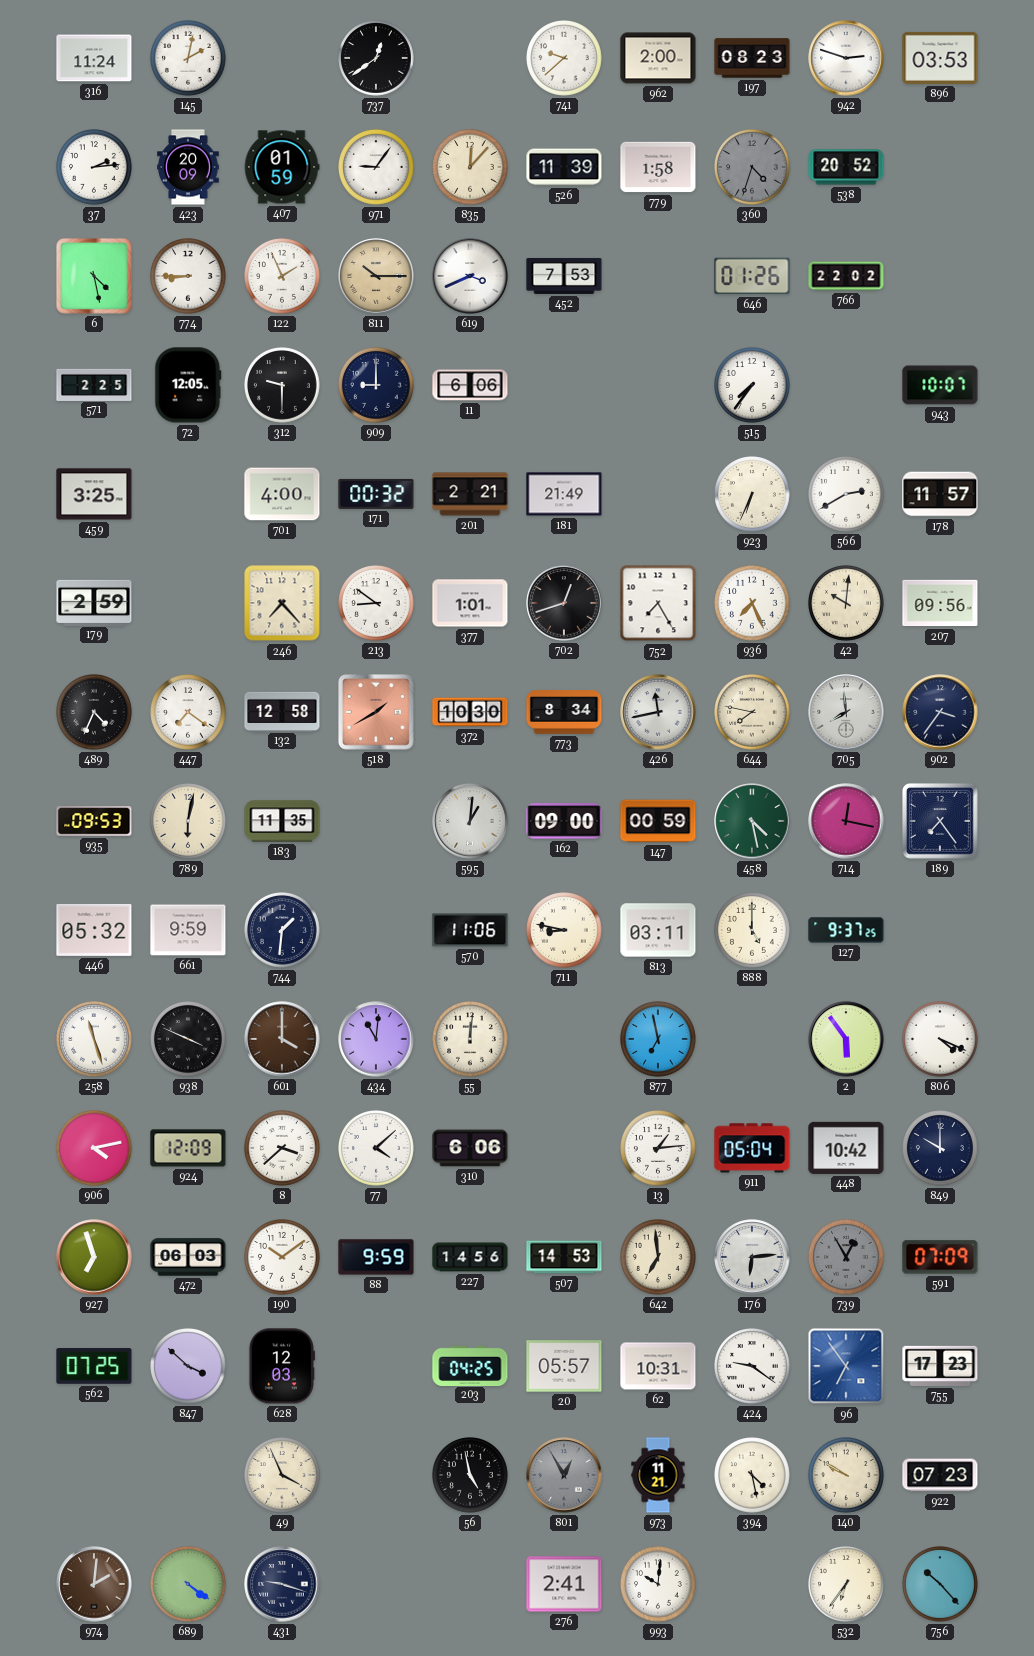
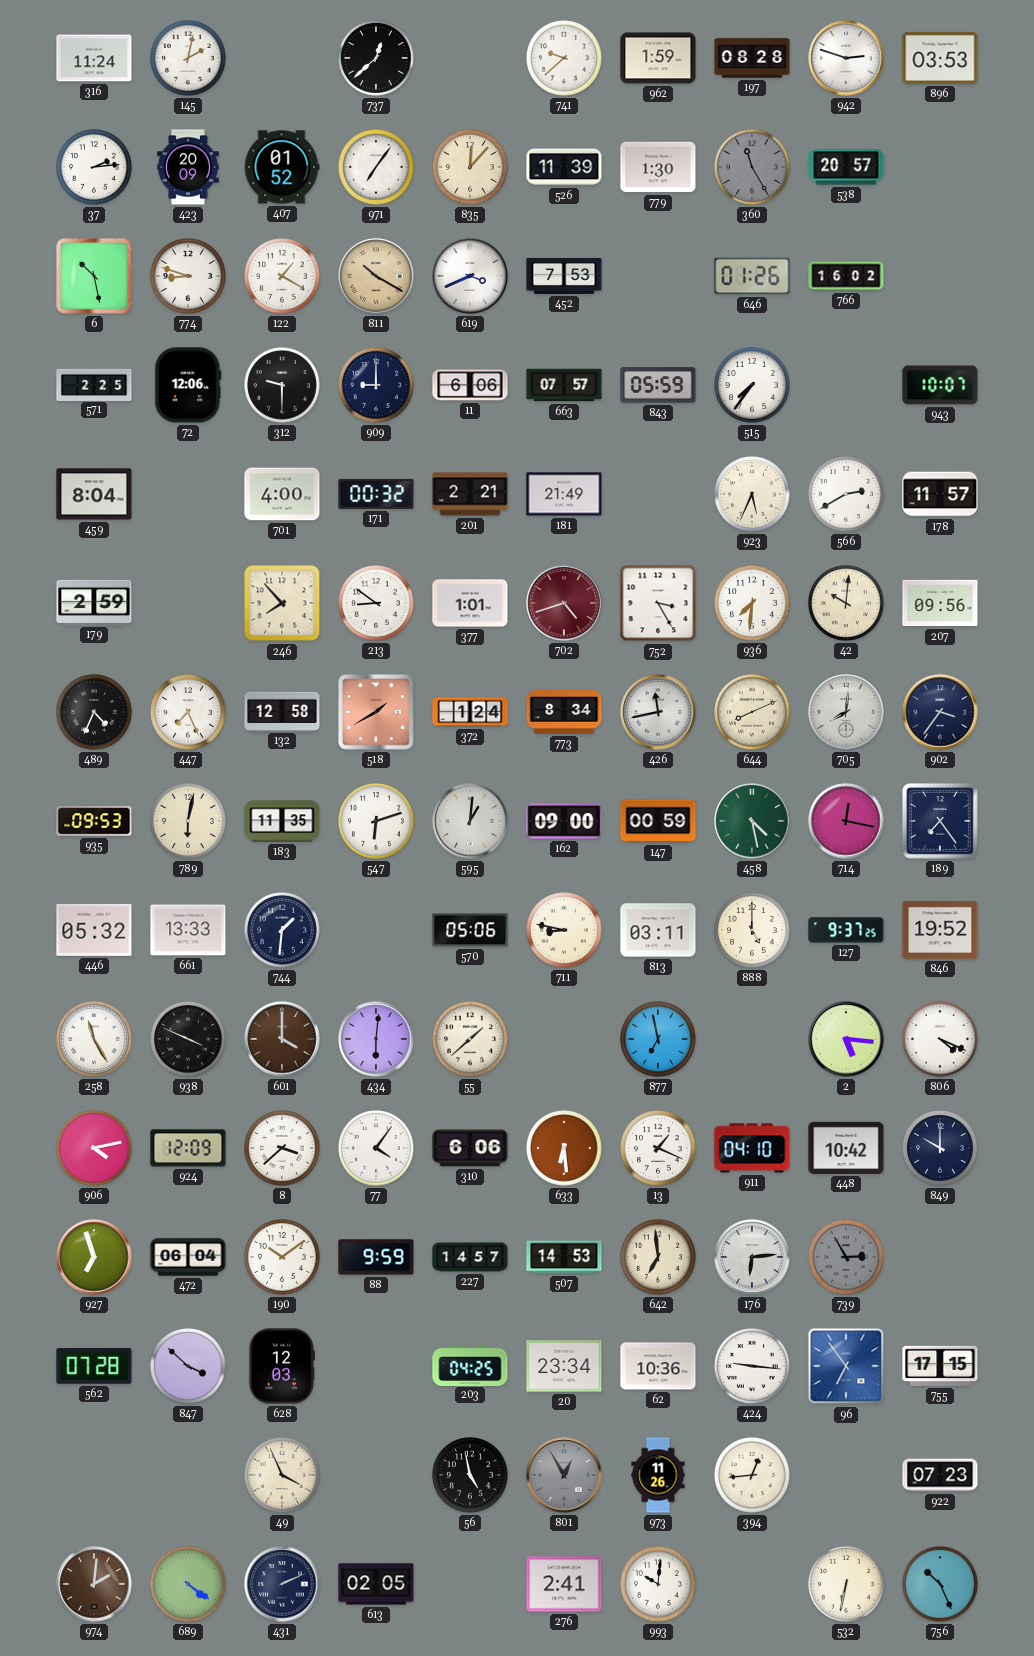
737: 12:39 -> 12:38
962: 2:00 -> 1:59
197: 08:23 -> 08:28
407: 01:59 -> 01:52
971: 9:06 -> 7:06
779: 1:58 -> 1:30
360: 4:33 -> 11:25
538: 20:52 -> 20:57
6: 4:28 -> 10:28
774: 8:45 -> 8:48
122: 1:56 -> 1:20
811: 10:15 -> 10:20
766: 22:02 -> 16:02
72: 12:05 -> 12:06
663: none -> 07:57
843: none -> 05:59
459: 3:25 -> 8:04
923: 6:34 -> 5:34
246: 7:23 -> 7:53
702: 12:42 -> 4:42
702 dial: black -> burgundy
752: 7:25 -> 3:25
936: 7:26 -> 7:31
447: 7:21 -> 7:26
372: 10:30 -> 1:24
644: 7:47 -> 8:11
705: 7:59 -> 8:01
547: none -> 6:12
661: 9:59 -> 13:33
570: 11:06 -> 05:06
846: none -> 19:52
258: 11:27 -> 11:25
434: 11:01 -> 6:01
55: 12:01 -> 1:38
2: 5:54 -> 5:16
77: 4:08 -> 4:06
633: none -> 6:29
13: 1:14 -> 1:19
911: 05:04 -> 04:10
472: 06:03 -> 06:04
227: 14:56 -> 14:57
739: 12:55 -> 2:55
591: 07:09 -> none
562: 07:25 -> 07:28
20: 05:57 -> 23:34
62: 10:31 -> 10:36
424: 9:21 -> 9:16
755: 17:23 -> 17:15
973: 11:21 -> 11:26
394: 4:28 -> 12:44
140: 9:50 -> none
431: 9:18 -> 2:11
613: none -> 02:05
532: 6:36 -> 6:32
756: 10:23 -> 10:26
